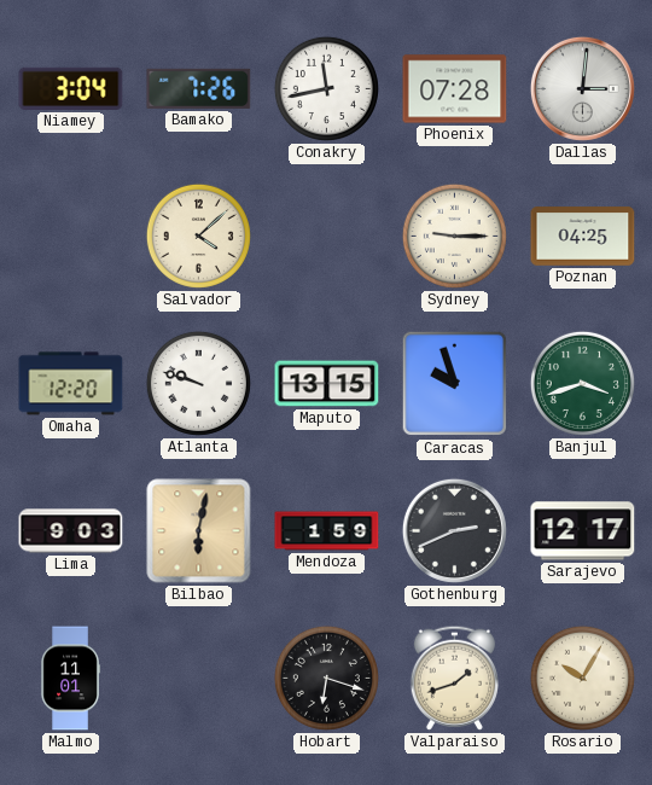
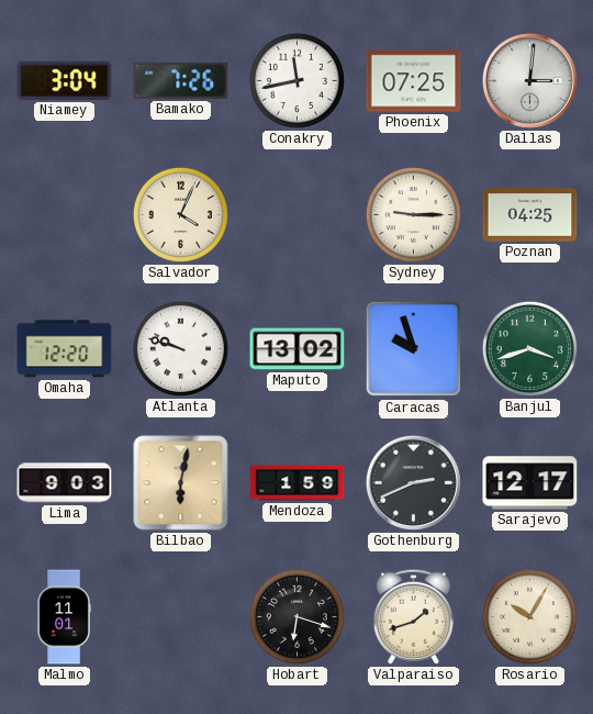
Phoenix: 07:28 -> 07:25
Salvador: 4:08 -> 4:04
Maputo: 13:15 -> 13:02
